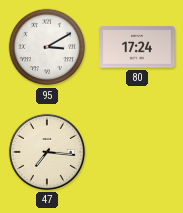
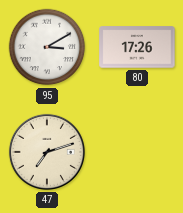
80: 17:24 -> 17:26
47: 7:16 -> 7:12
